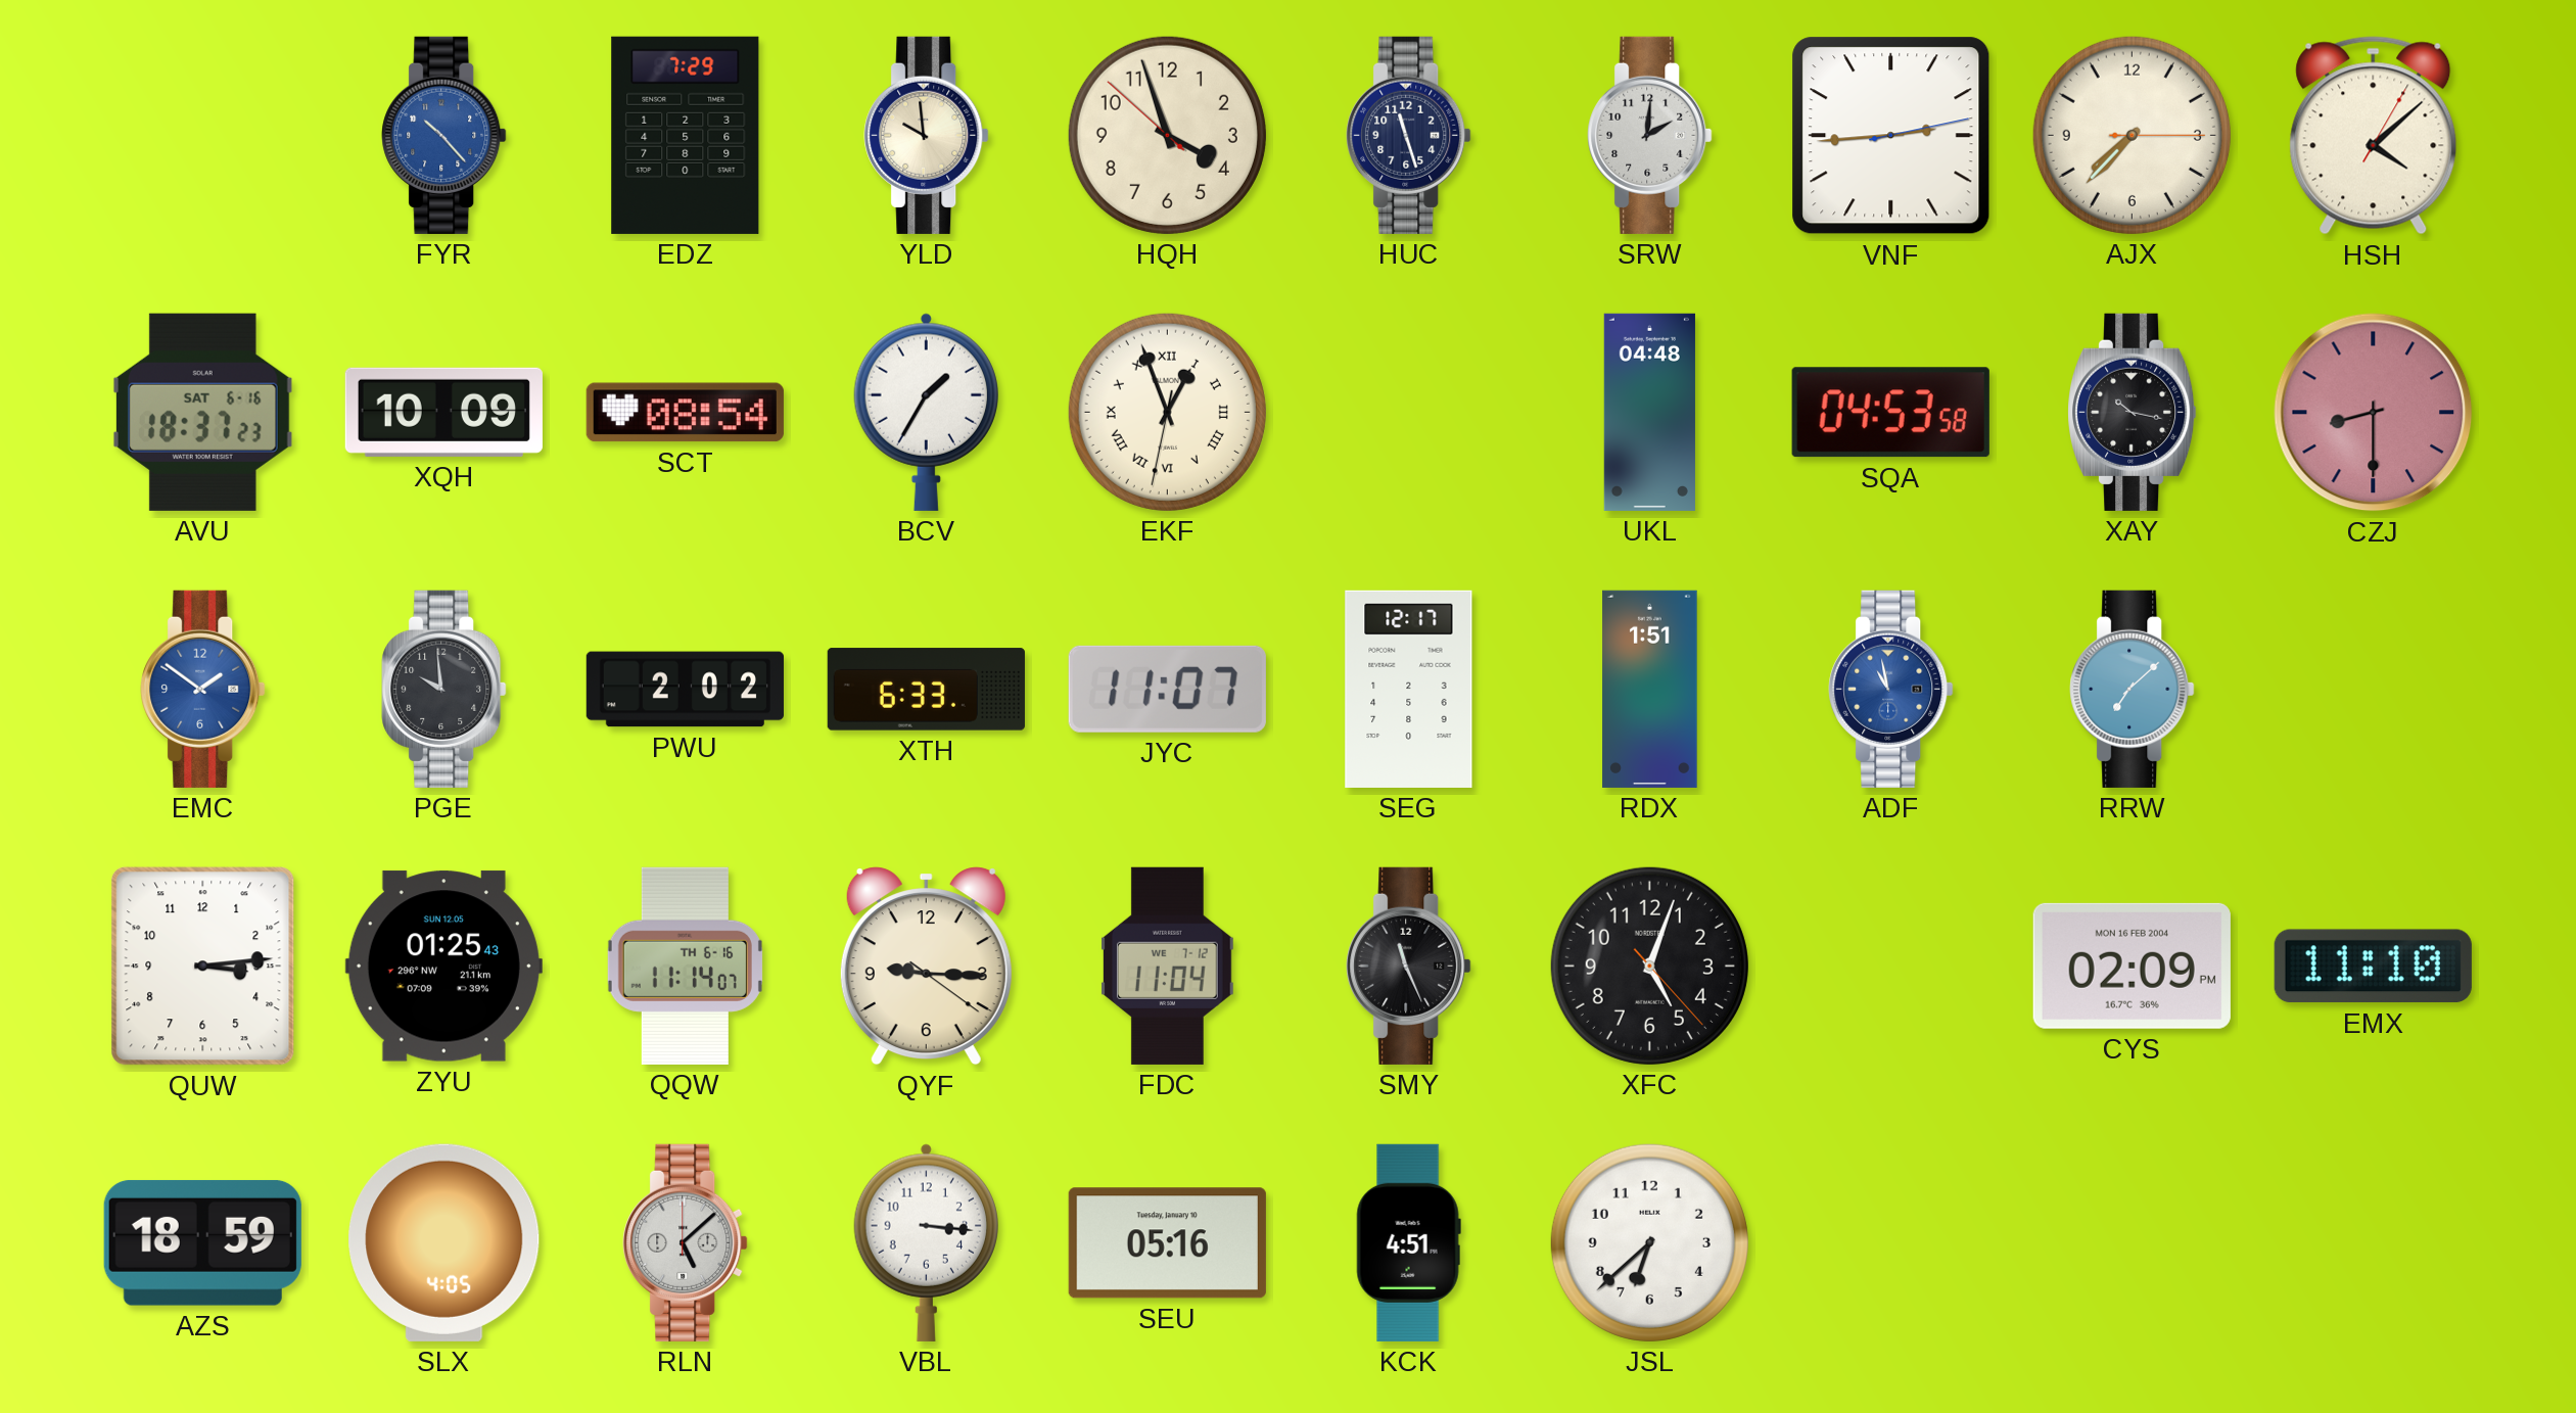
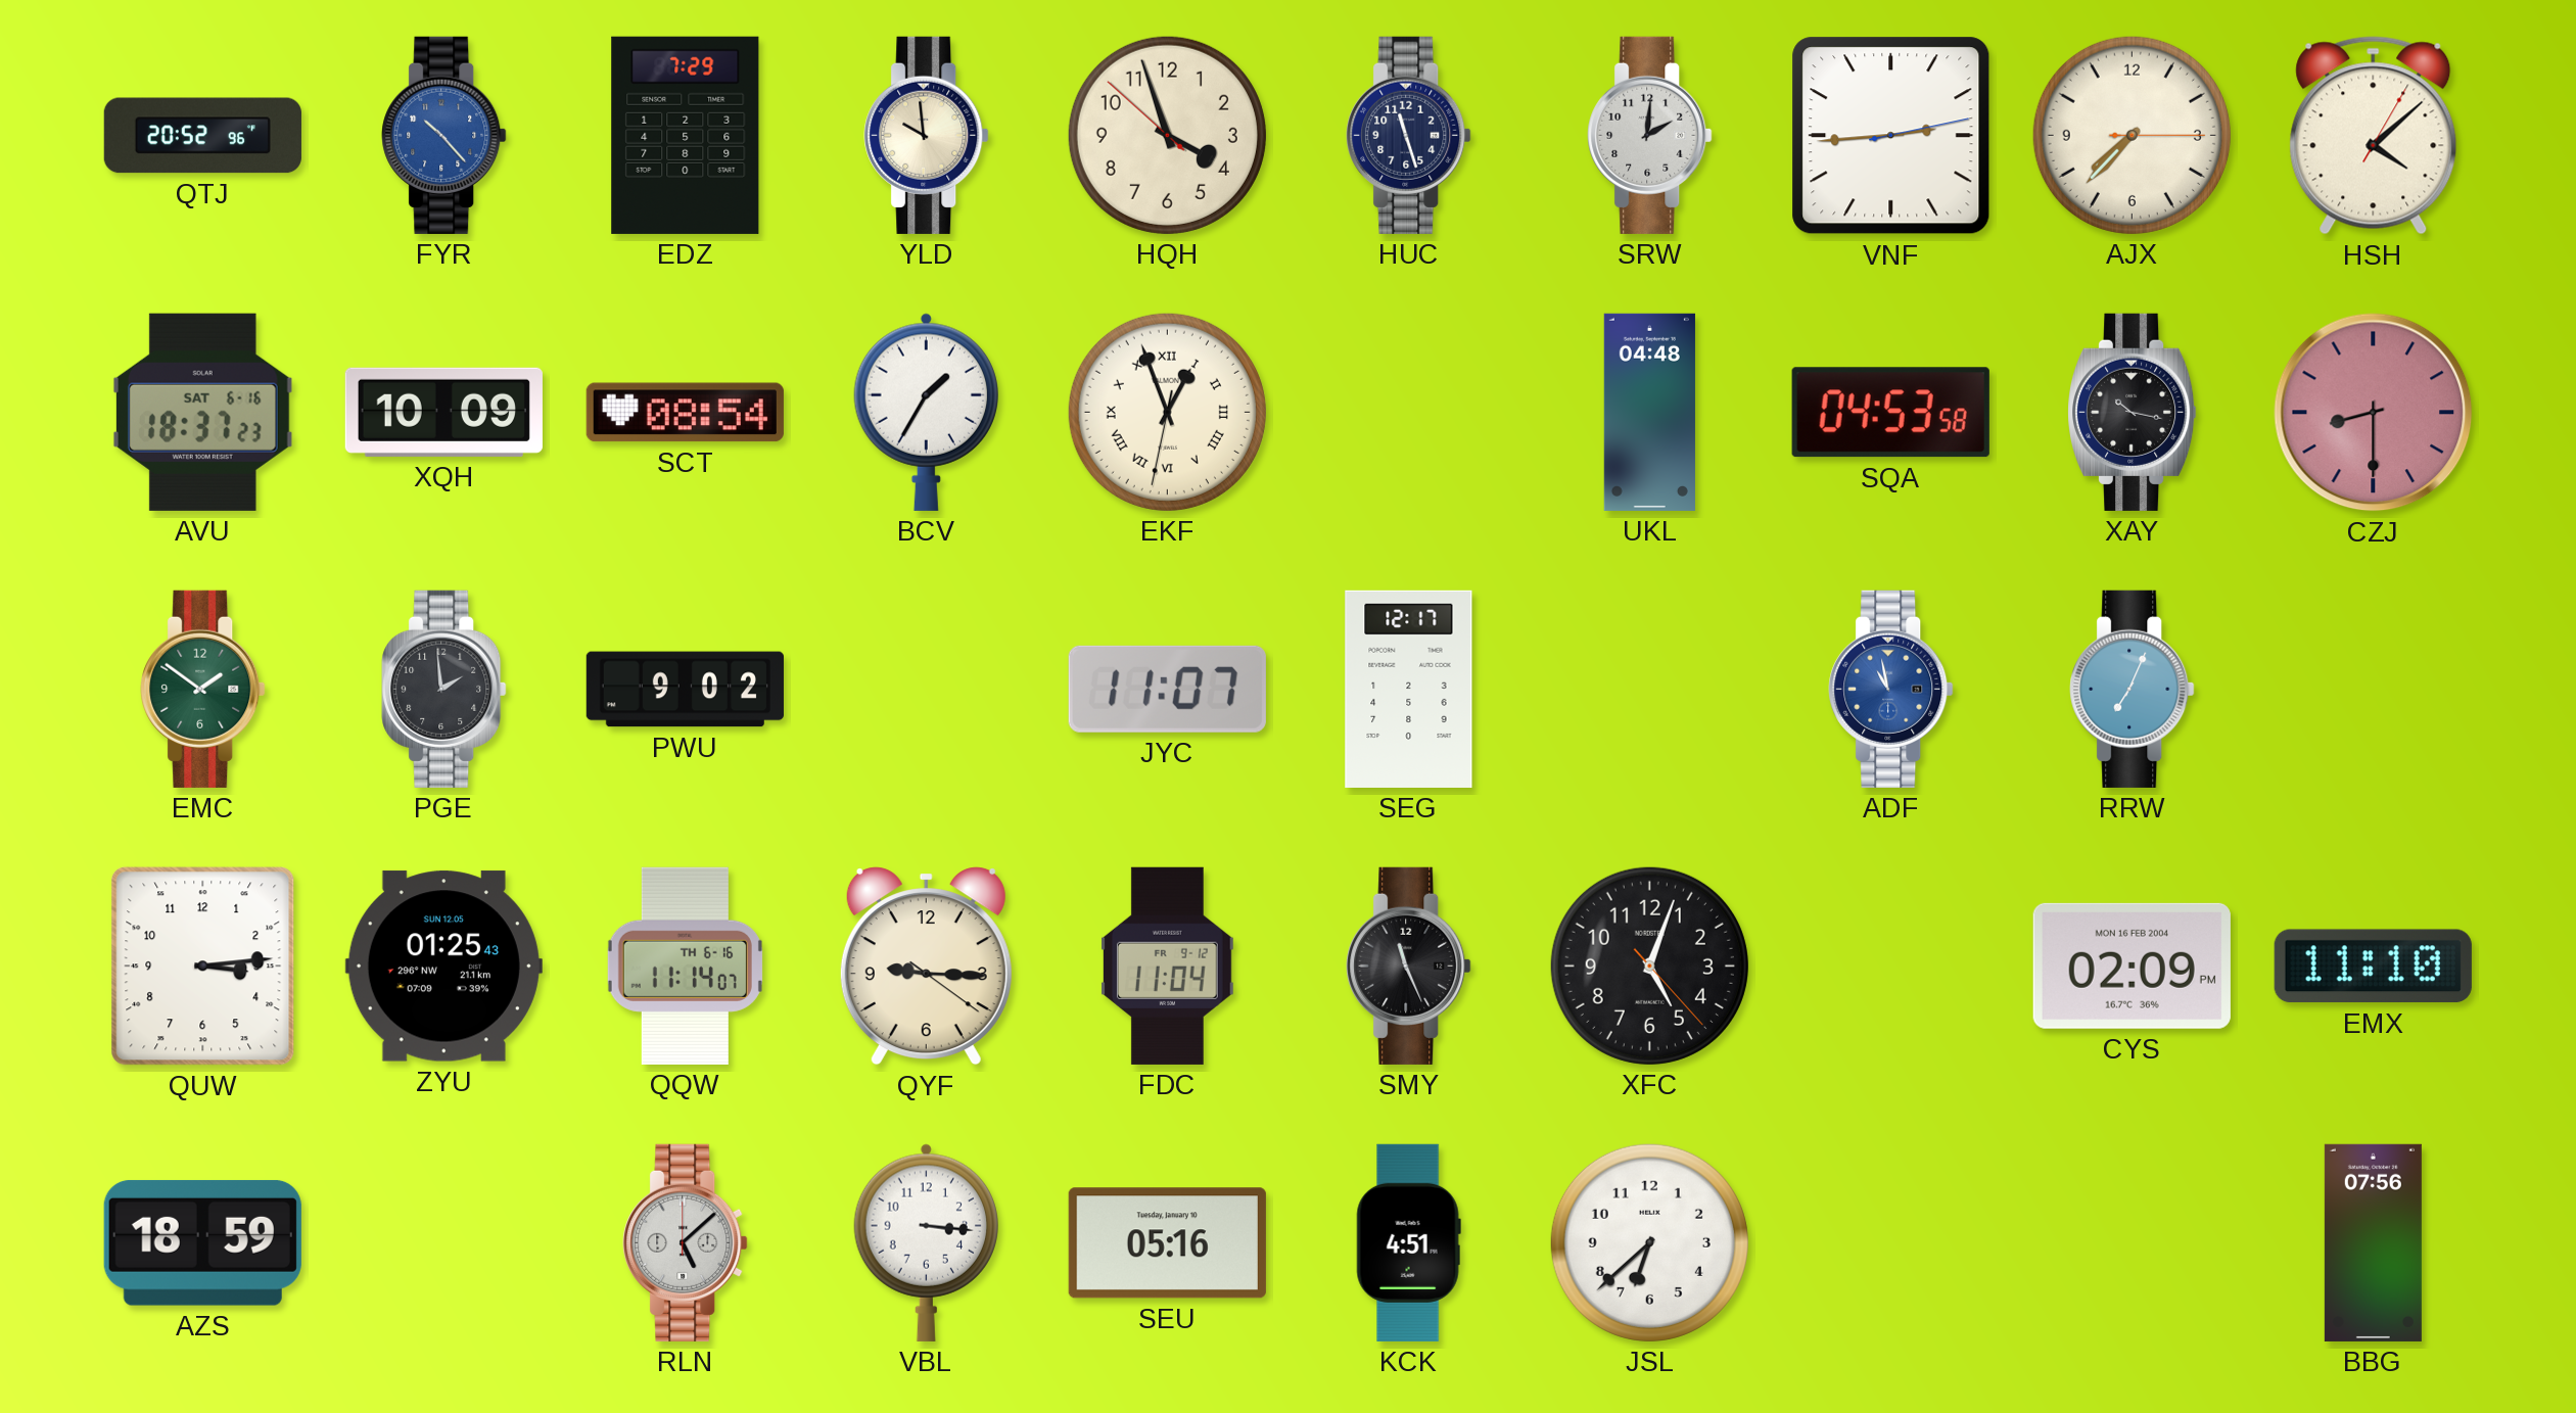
QTJ: none -> 20:52
EMC dial: blue -> green
PGE: 9:59 -> 1:59
PWU: 2:02 -> 9:02
XTH: 6:33 -> none
RDX: 1:51 -> none
RRW: 7:08 -> 7:04
FDC date: WE 7-12 -> FR 9-12
SLX: 4:05 -> none
BBG: none -> 07:56
